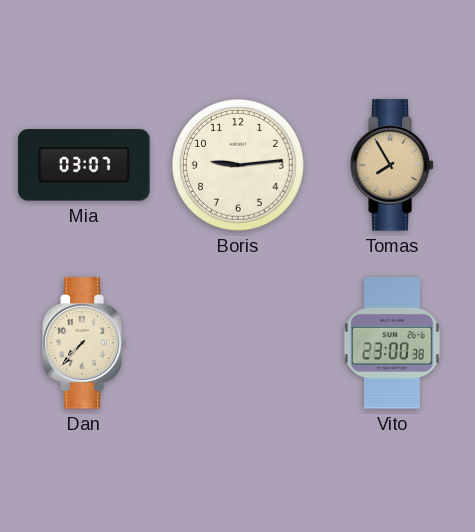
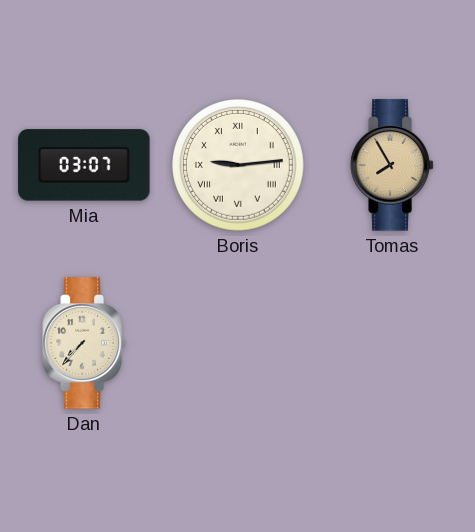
Boris numerals: Arabic -> Roman
Vito: 23:00 -> none
